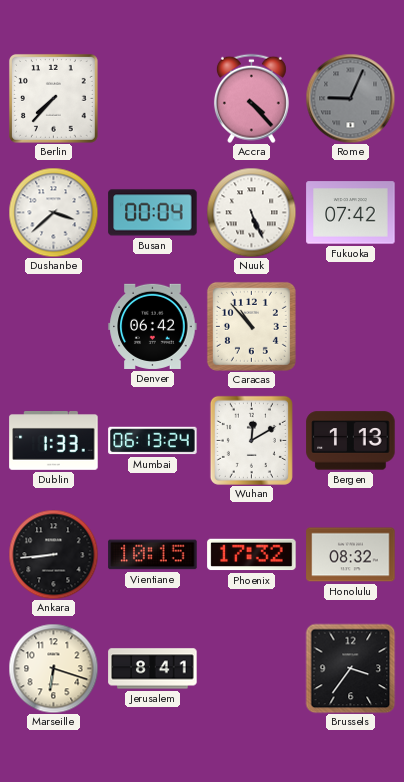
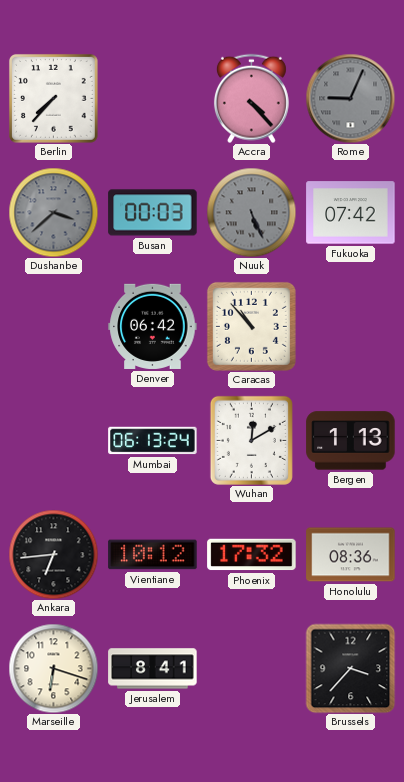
Dushanbe dial: white -> grey
Busan: 00:04 -> 00:03
Nuuk dial: white -> grey
Dublin: 1:33 -> none
Ankara: 8:44 -> 6:44
Vientiane: 10:15 -> 10:12
Honolulu: 08:32 -> 08:36
Brussels: 3:36 -> 3:37
